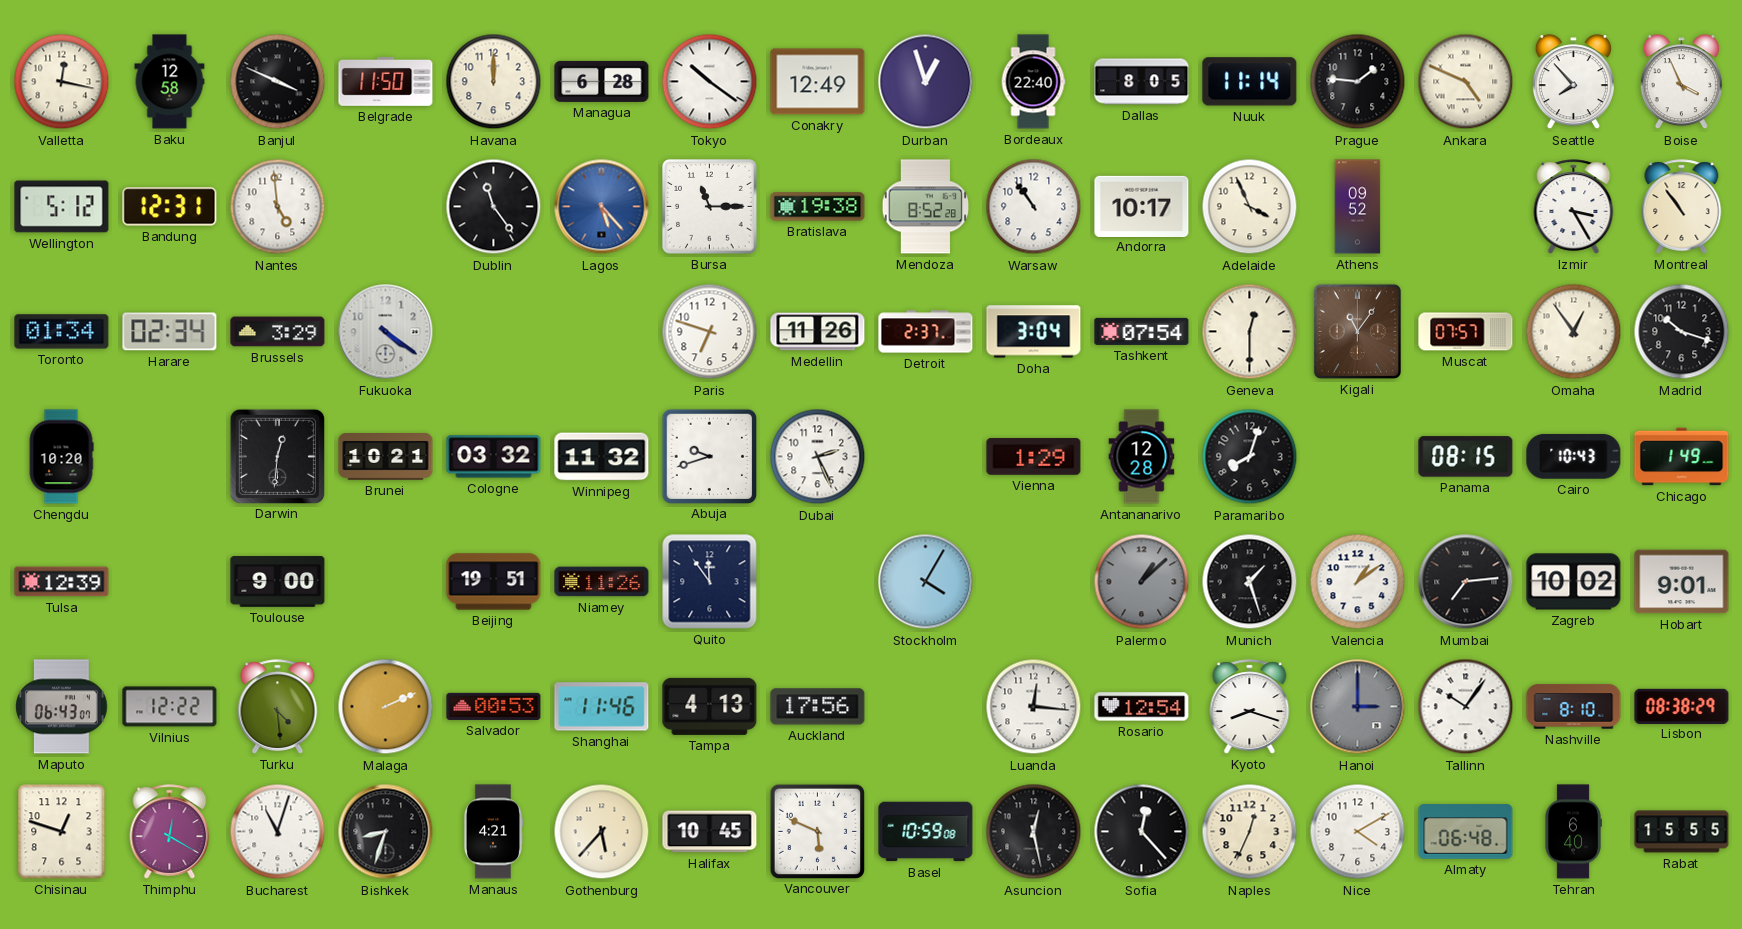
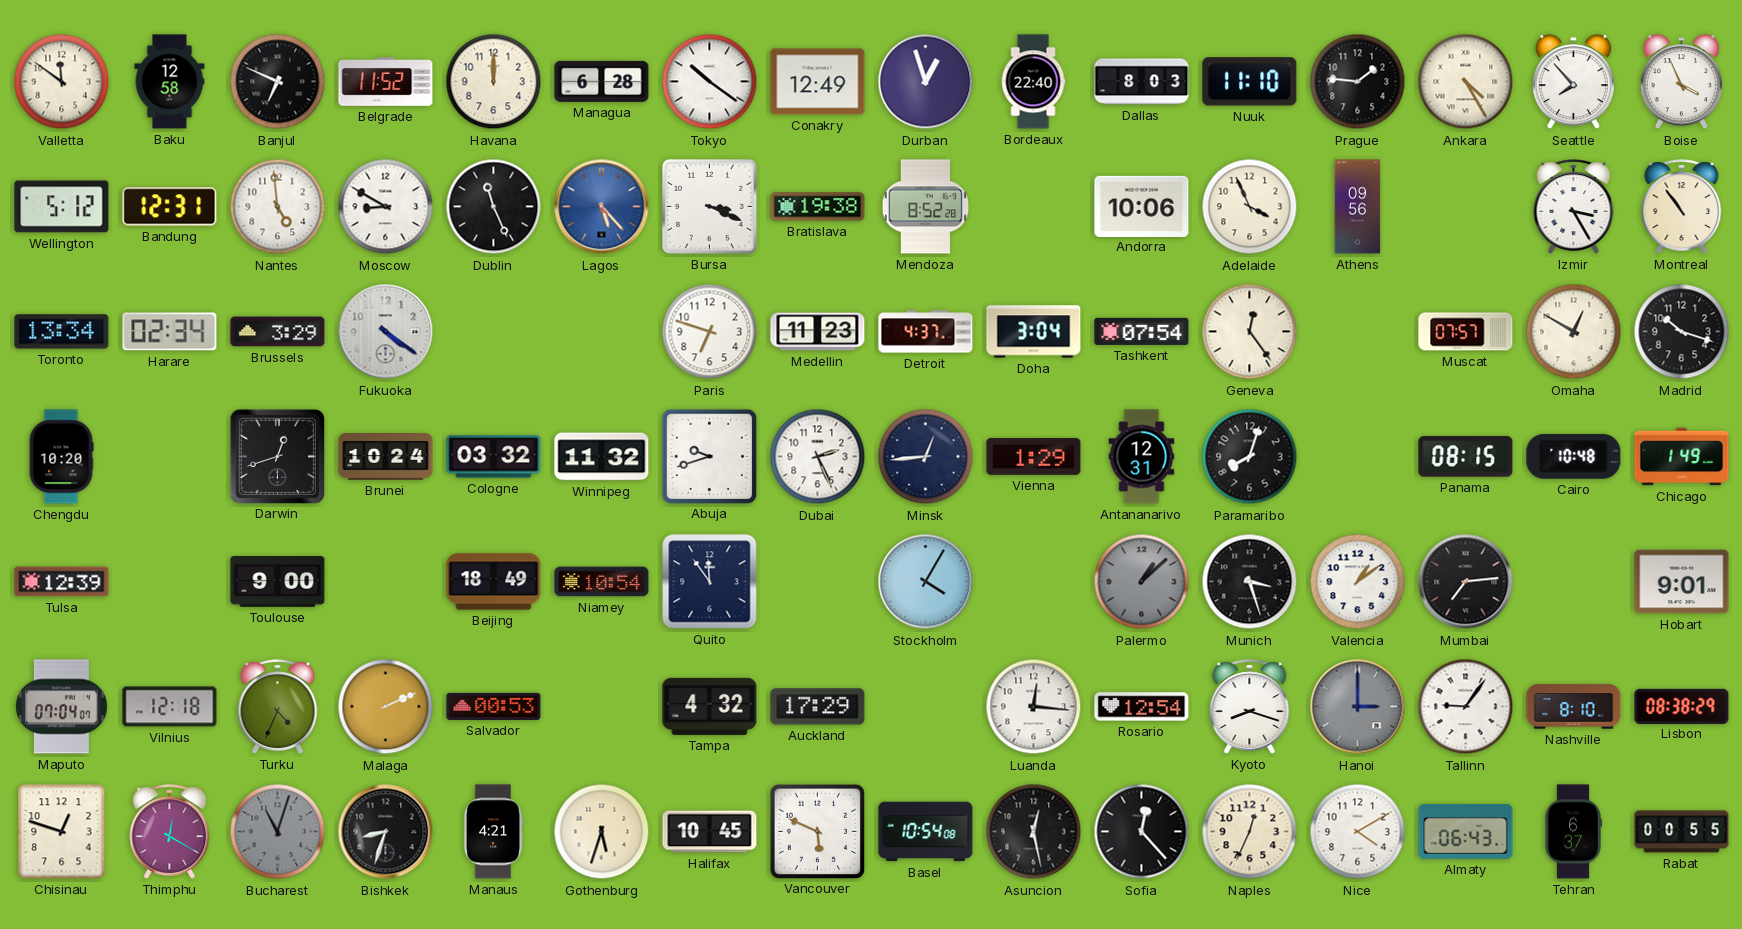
Valletta: 12:17 -> 11:51
Banjul: 3:49 -> 6:49
Belgrade: 11:50 -> 11:52
Dallas: 8:05 -> 8:03
Nuuk: 11:14 -> 11:10
Ankara: 4:49 -> 4:25
Moscow: none -> 8:50
Dublin: 11:24 -> 11:26
Bursa: 11:15 -> 3:19
Warsaw: 10:54 -> none
Andorra: 10:17 -> 10:06
Athens: 09:52 -> 09:56
Toronto: 01:34 -> 13:34
Medellin: 11:26 -> 11:23
Detroit: 2:37 -> 4:37
Geneva: 12:30 -> 12:24
Kigali: 11:06 -> none
Omaha: 12:54 -> 12:50
Darwin: 12:31 -> 12:42
Brunei: 10:21 -> 10:24
Minsk: none -> 12:44
Antananarivo: 12:28 -> 12:31
Cairo: 10:43 -> 10:48
Beijing: 19:51 -> 18:49
Niamey: 11:26 -> 10:54
Munich: 1:27 -> 3:27
Zagreb: 10:02 -> none
Maputo: 06:43 -> 07:04
Vilnius: 12:22 -> 12:18
Turku: 4:29 -> 4:34
Shanghai: 11:46 -> none
Tampa: 4:13 -> 4:32
Auckland: 17:56 -> 17:29
Tallinn: 10:06 -> 9:06
Bucharest dial: white -> grey
Gothenburg: 5:37 -> 5:33
Basel: 10:59 -> 10:54
Almaty: 06:48 -> 06:43
Tehran: 6:40 -> 6:37
Rabat: 15:55 -> 00:55
